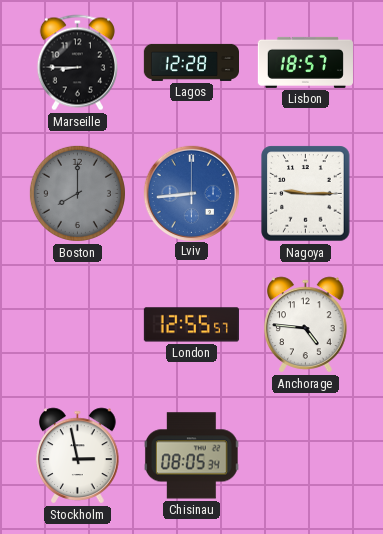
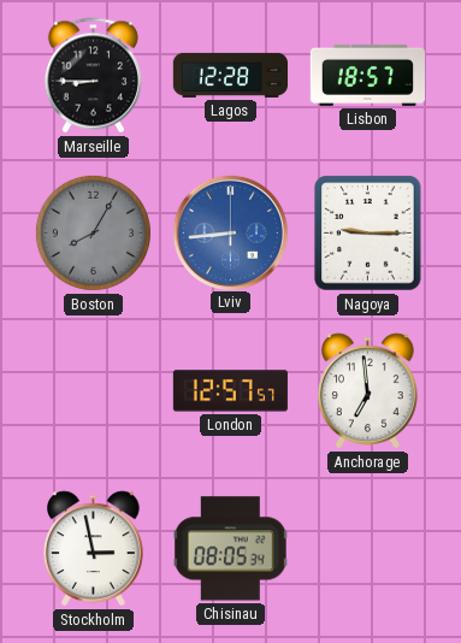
Boston: 8:00 -> 8:05
London: 12:55 -> 12:57
Anchorage: 4:46 -> 6:59
